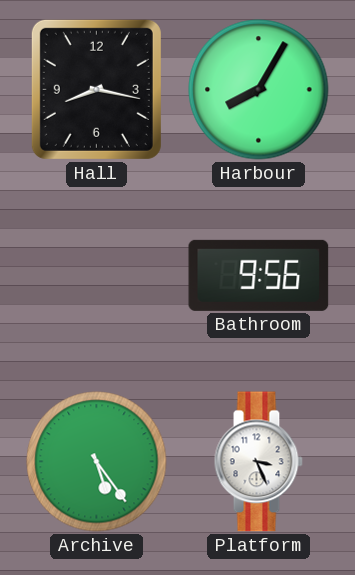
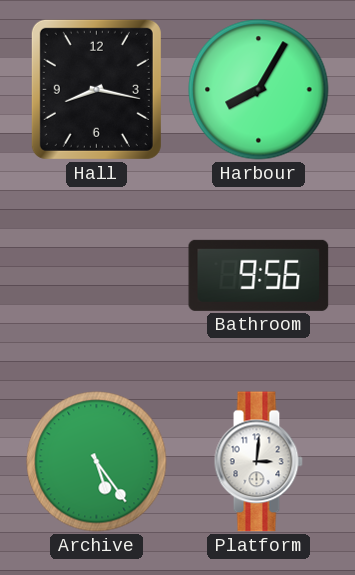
Platform: 3:26 -> 3:01
